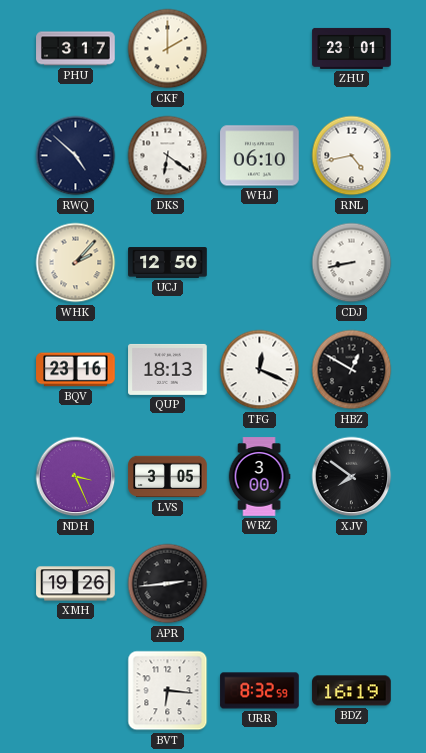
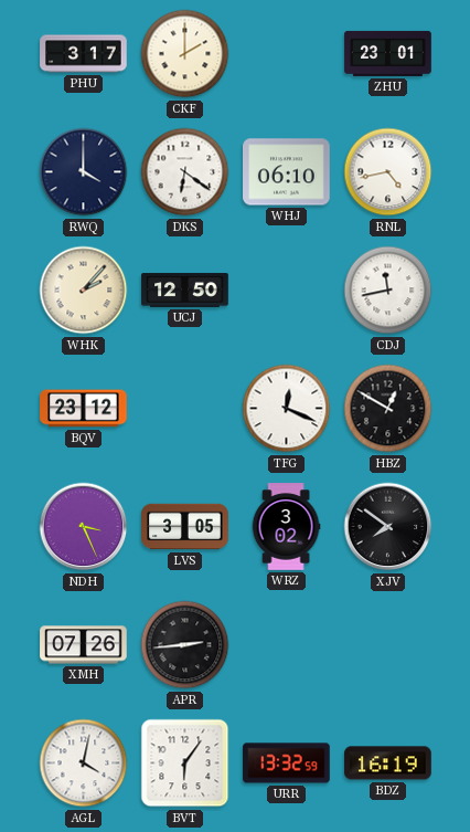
RWQ: 4:52 -> 4:00
CDJ: 8:43 -> 11:43
BQV: 23:16 -> 23:12
QUP: 18:13 -> none
WRZ: 3:00 -> 3:02
XMH: 19:26 -> 07:26
AGL: none -> 4:02
BVT: 6:16 -> 6:06
URR: 8:32 -> 13:32
